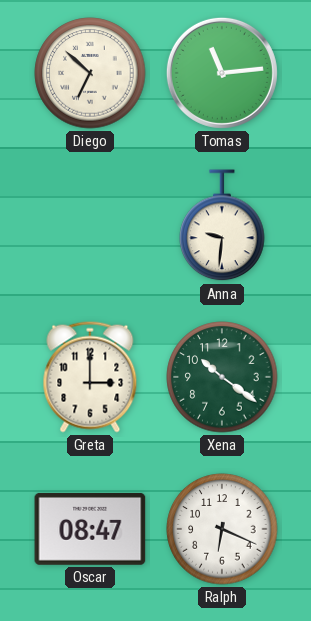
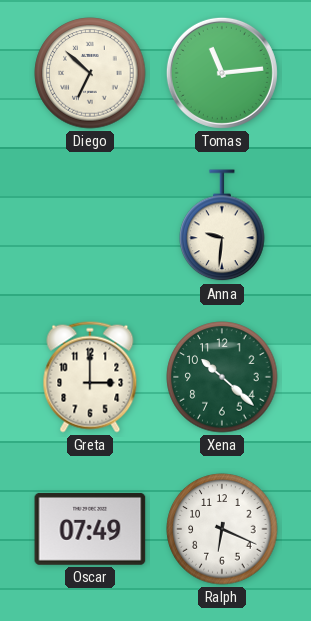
Xena: 10:21 -> 10:22
Oscar: 08:47 -> 07:49
